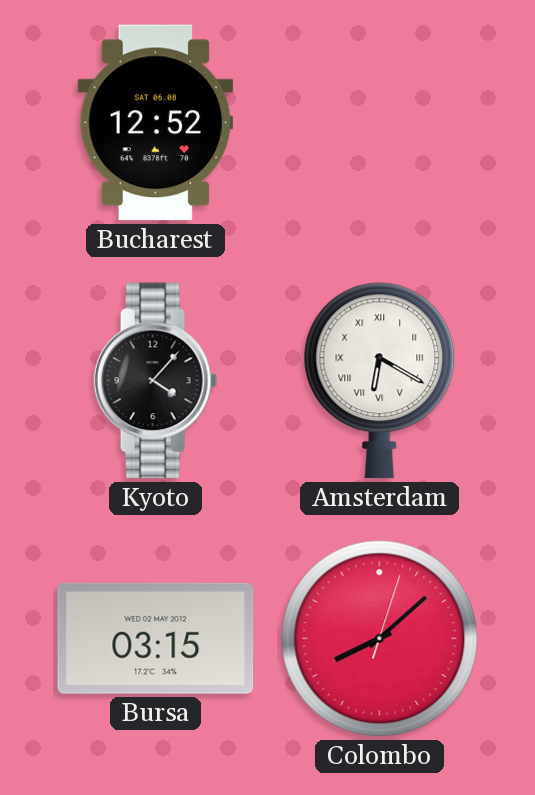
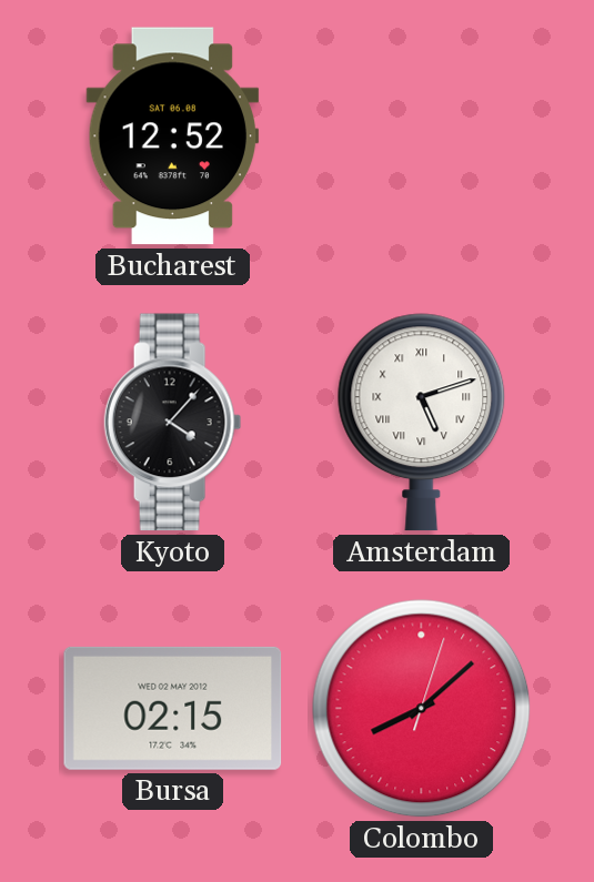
Amsterdam: 6:20 -> 5:12
Bursa: 03:15 -> 02:15
